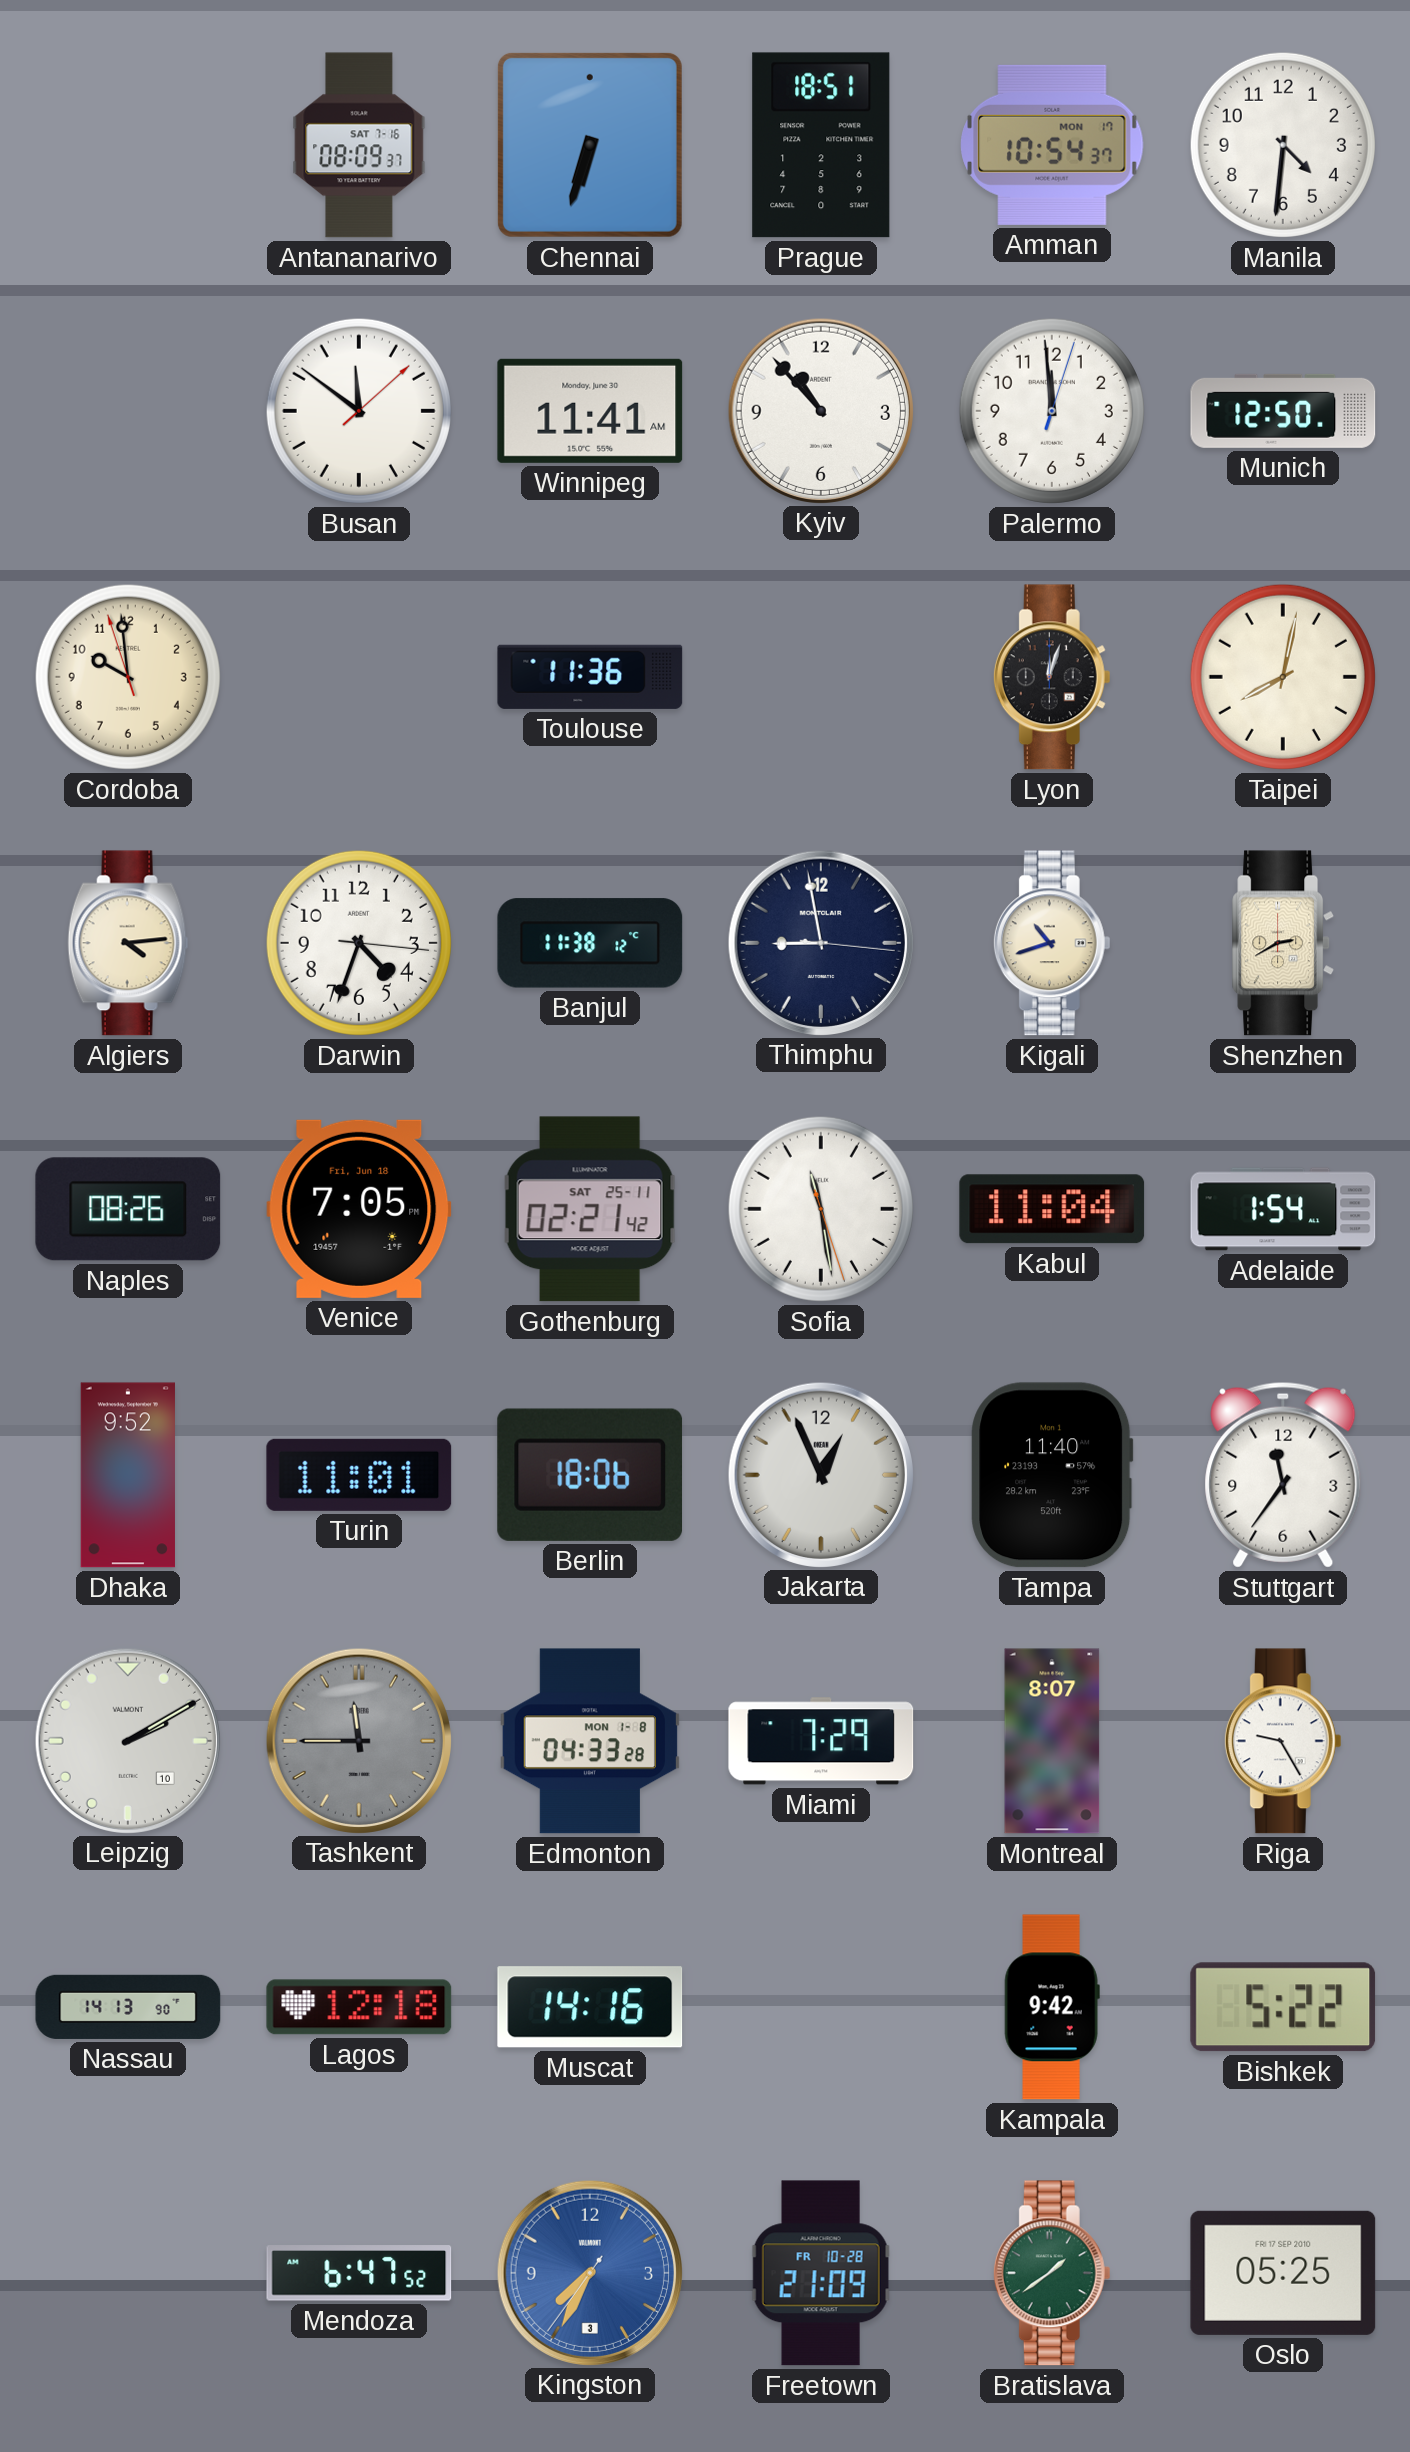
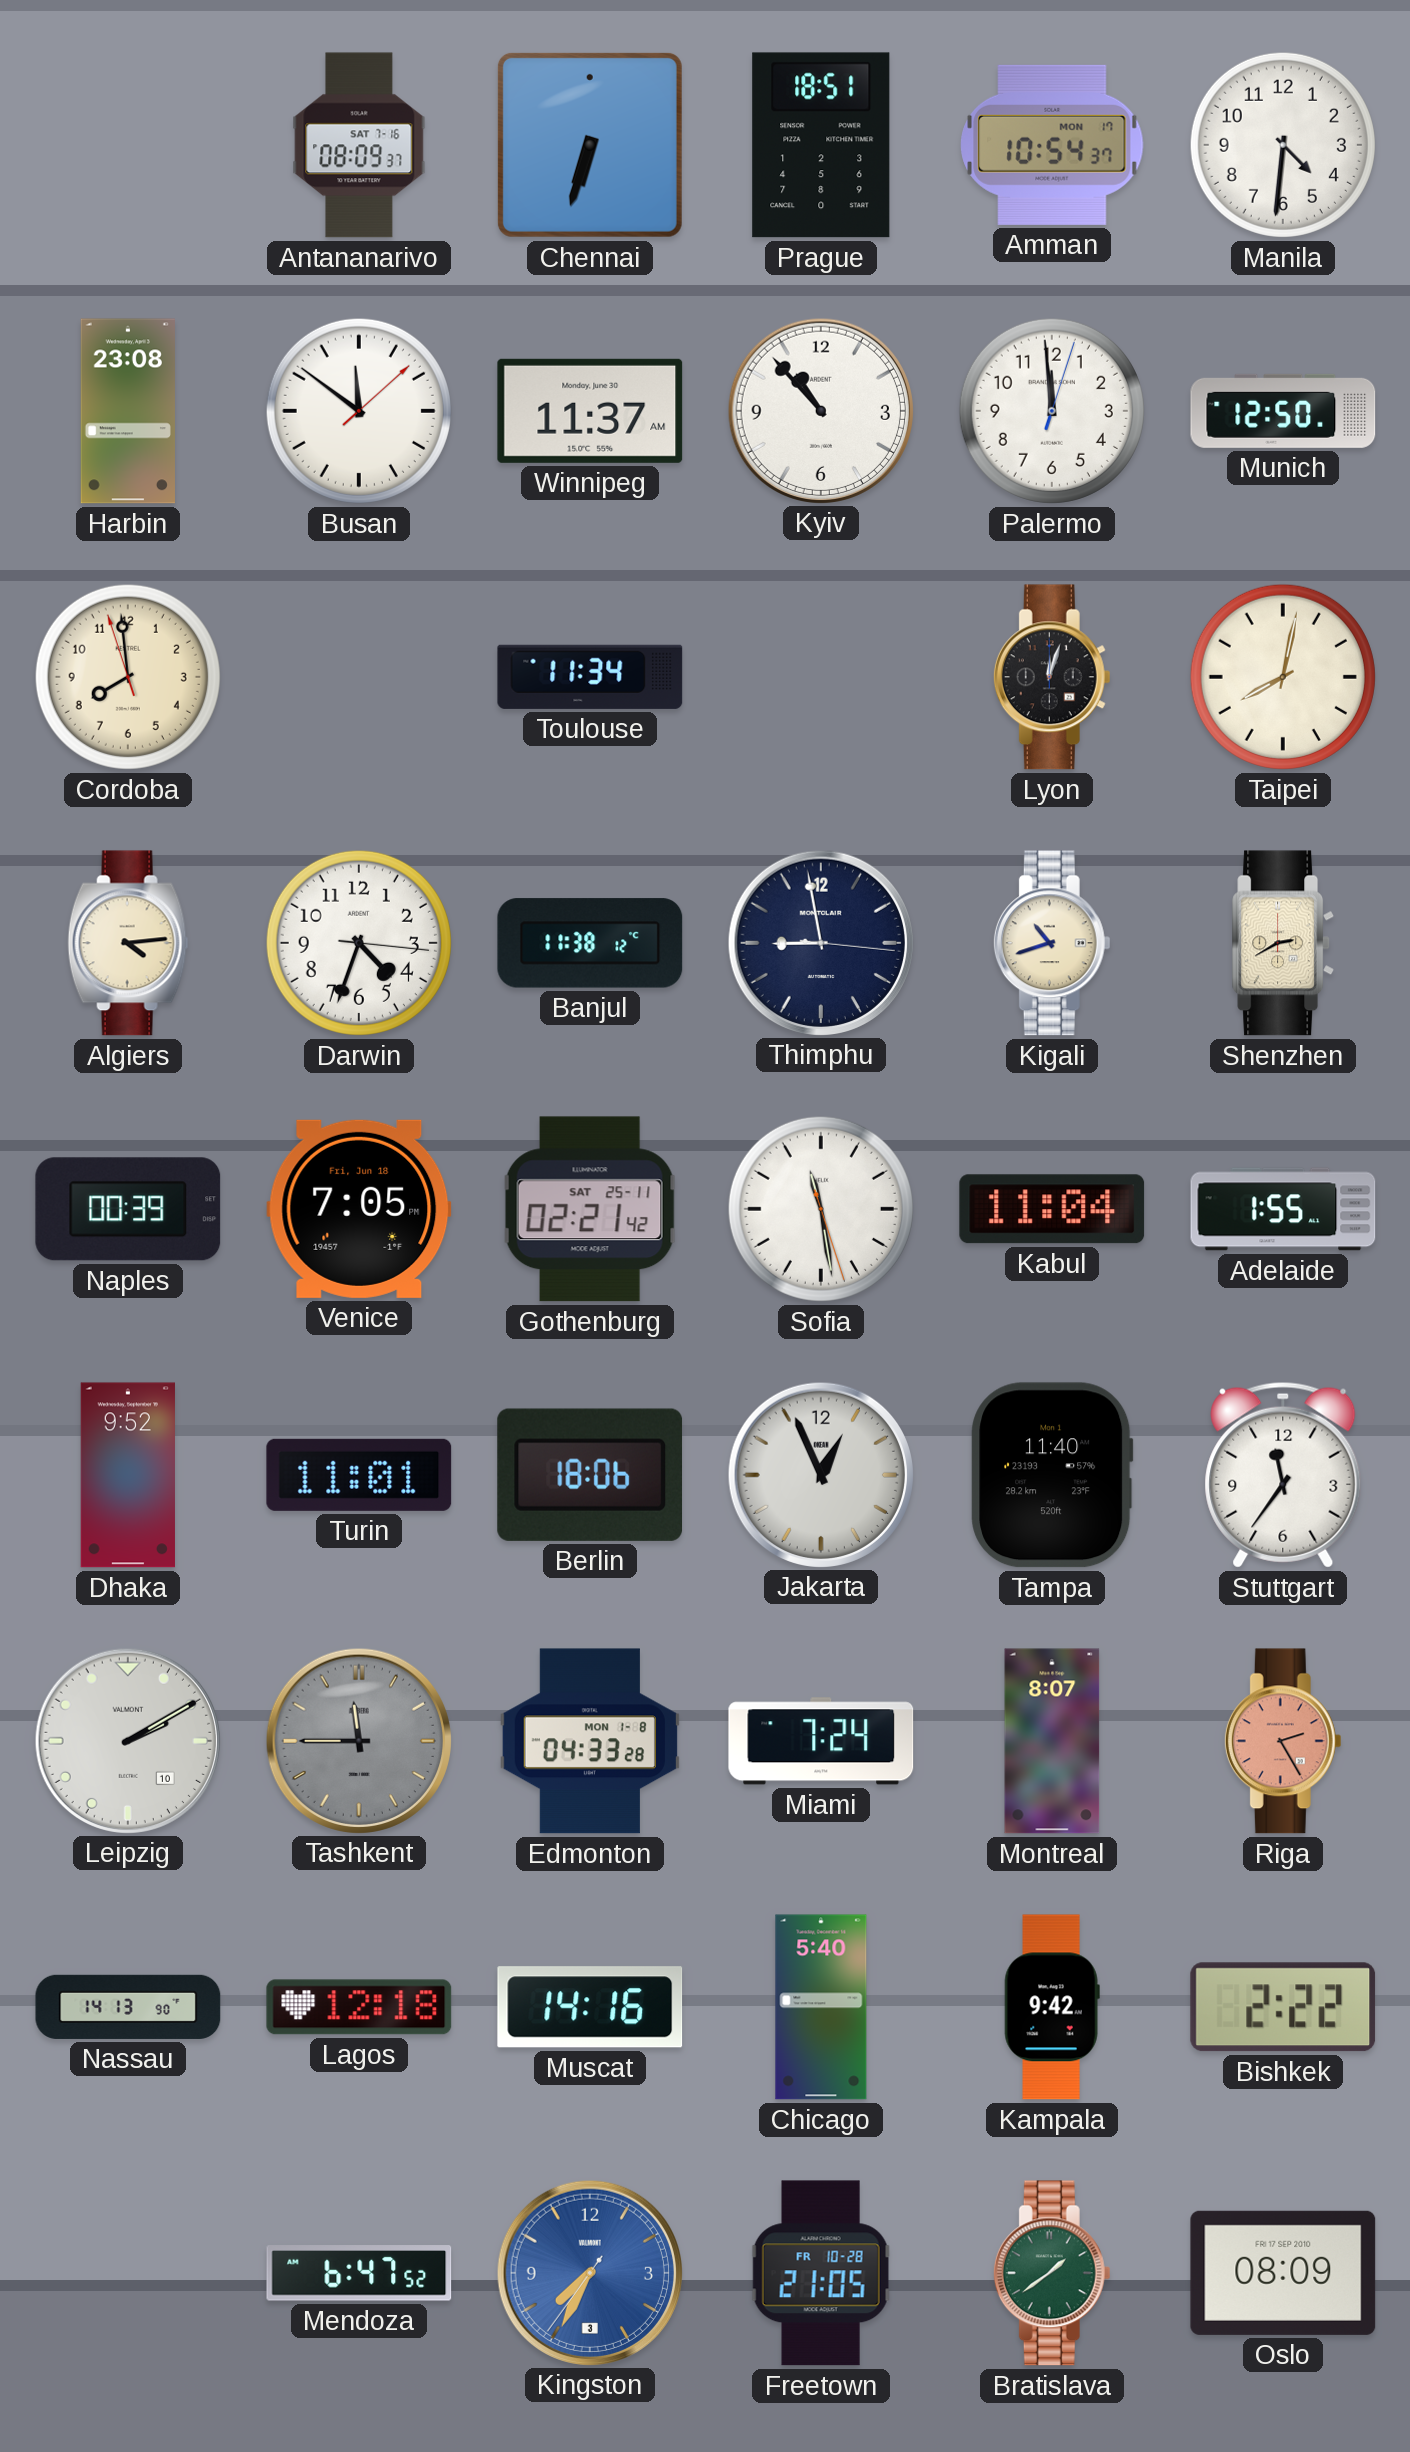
Harbin: none -> 23:08
Winnipeg: 11:41 -> 11:37
Cordoba: 9:58 -> 7:58
Toulouse: 11:36 -> 11:34
Naples: 08:26 -> 00:39
Adelaide: 1:54 -> 1:55
Miami: 7:29 -> 7:24
Riga: 9:25 -> 2:25
Riga dial: white -> salmon
Chicago: none -> 5:40
Bishkek: 5:22 -> 2:22
Freetown: 21:09 -> 21:05
Oslo: 05:25 -> 08:09
